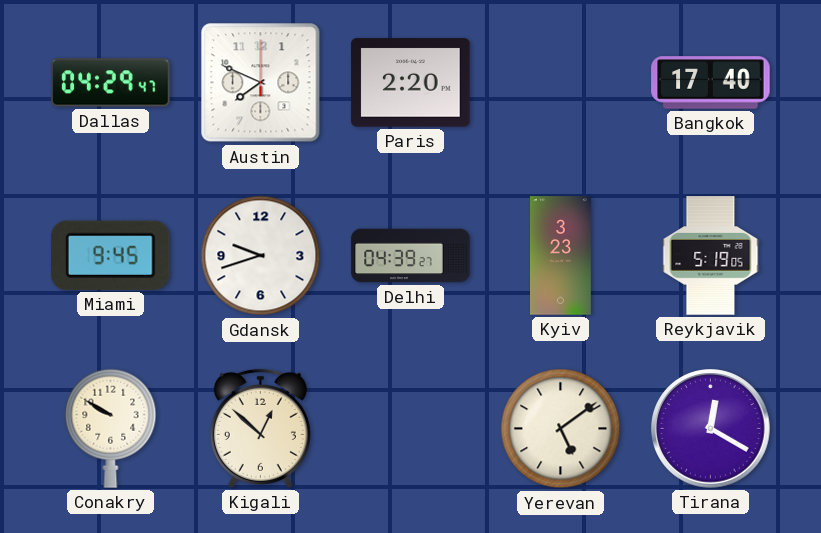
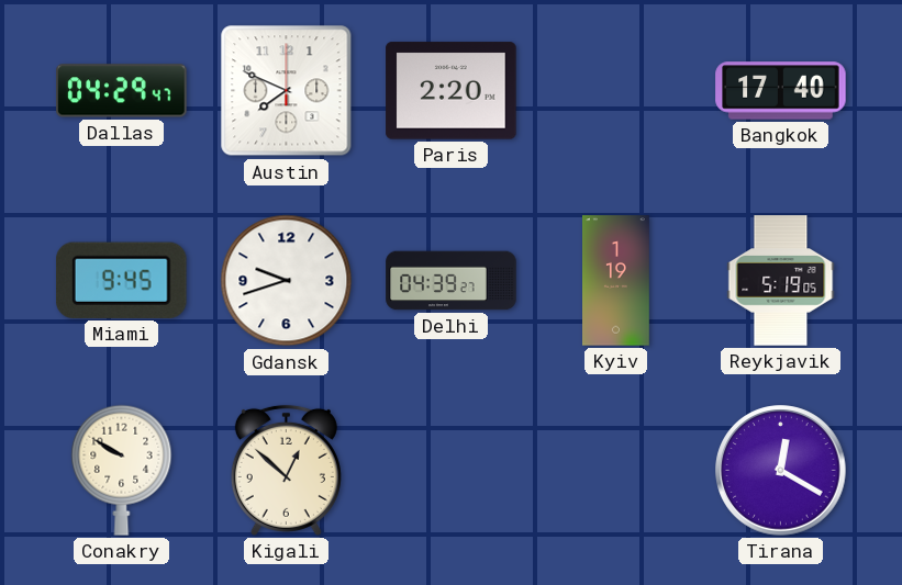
Kyiv: 3:23 -> 1:19
Yerevan: 5:09 -> none
